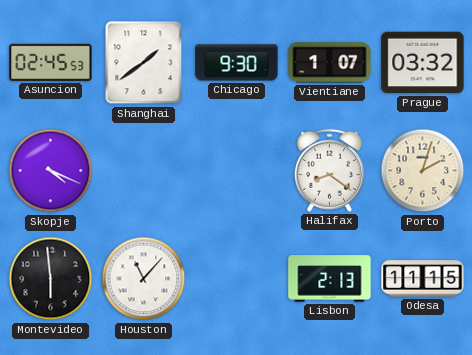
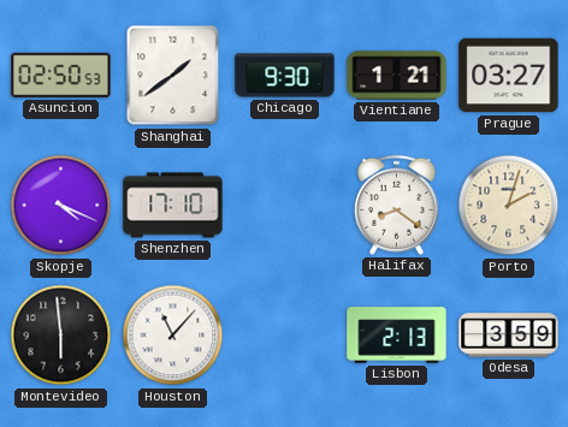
Asuncion: 02:45 -> 02:50
Vientiane: 1:07 -> 1:21
Prague: 03:32 -> 03:27
Shenzhen: none -> 17:10
Odesa: 11:15 -> 3:59
